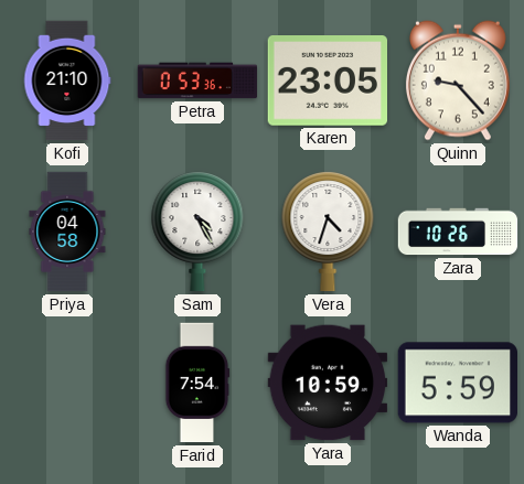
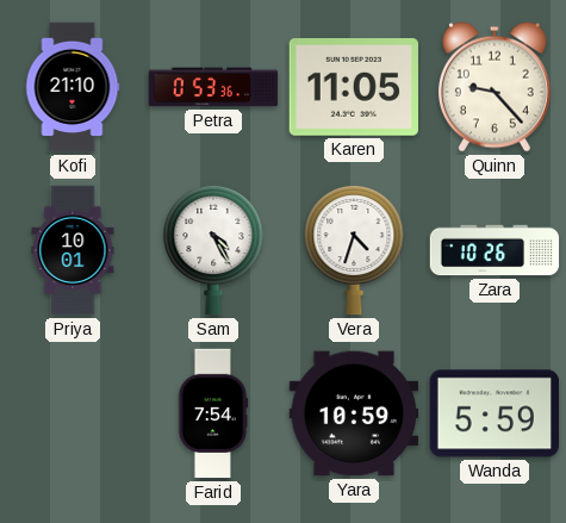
Karen: 23:05 -> 11:05
Priya: 04:58 -> 10:01
